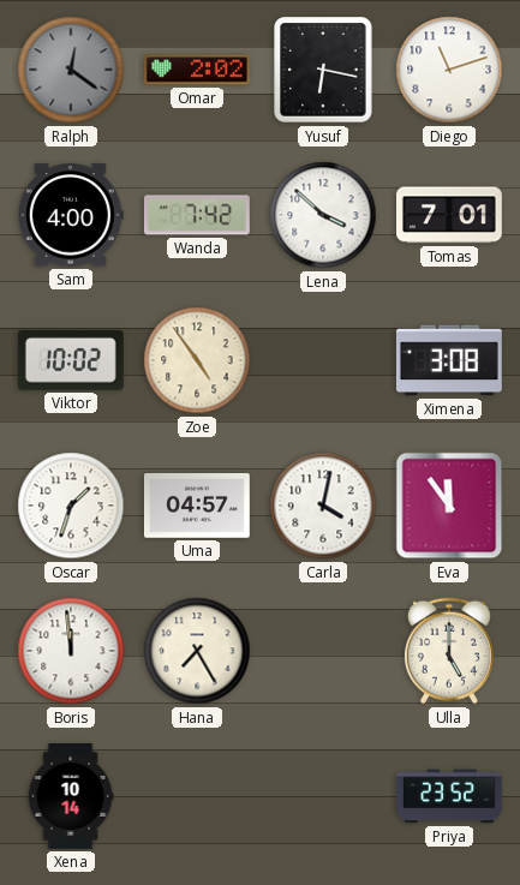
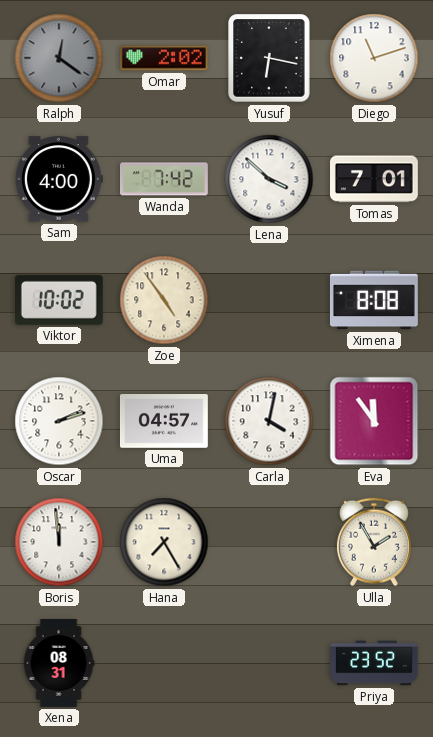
Ximena: 3:08 -> 8:08
Oscar: 1:33 -> 2:12
Ulla: 5:00 -> 1:55
Xena: 10:14 -> 08:31
